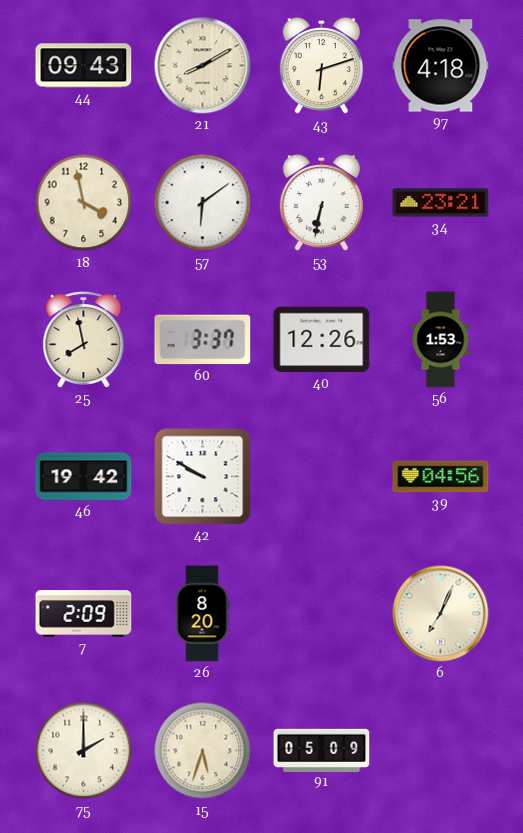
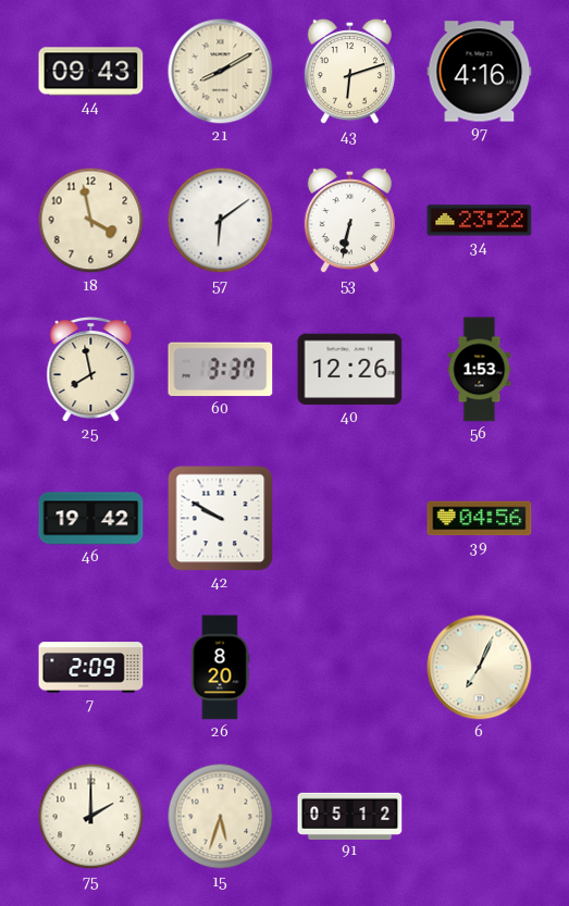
97: 4:18 -> 4:16
34: 23:21 -> 23:22
91: 05:09 -> 05:12
